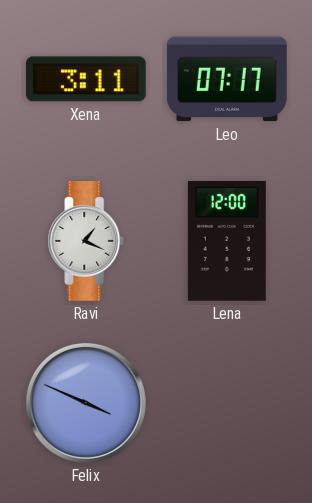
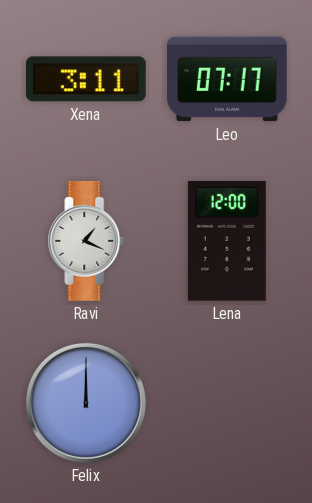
Felix: 3:49 -> 12:00
